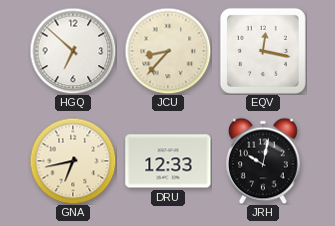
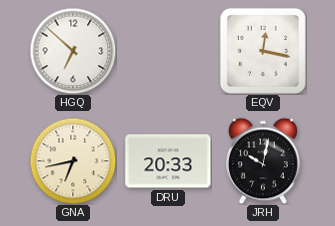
JCU: 8:37 -> none
DRU: 12:33 -> 20:33
